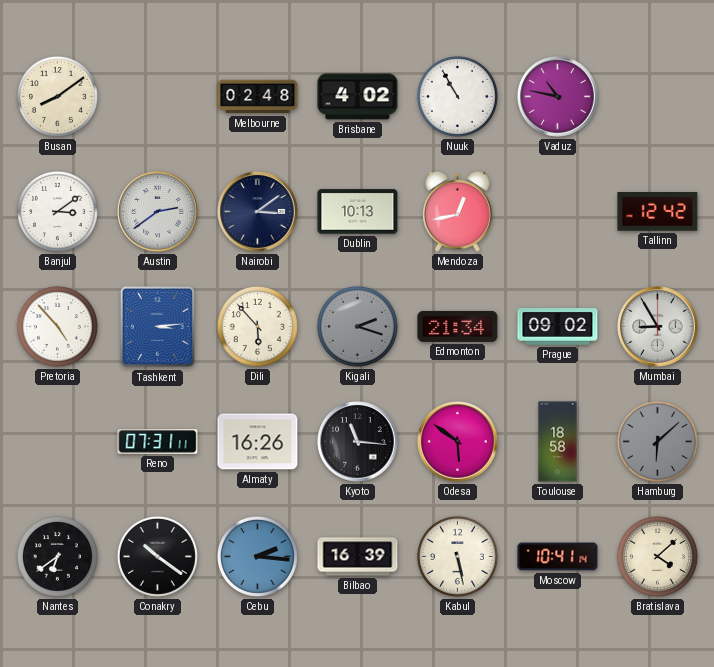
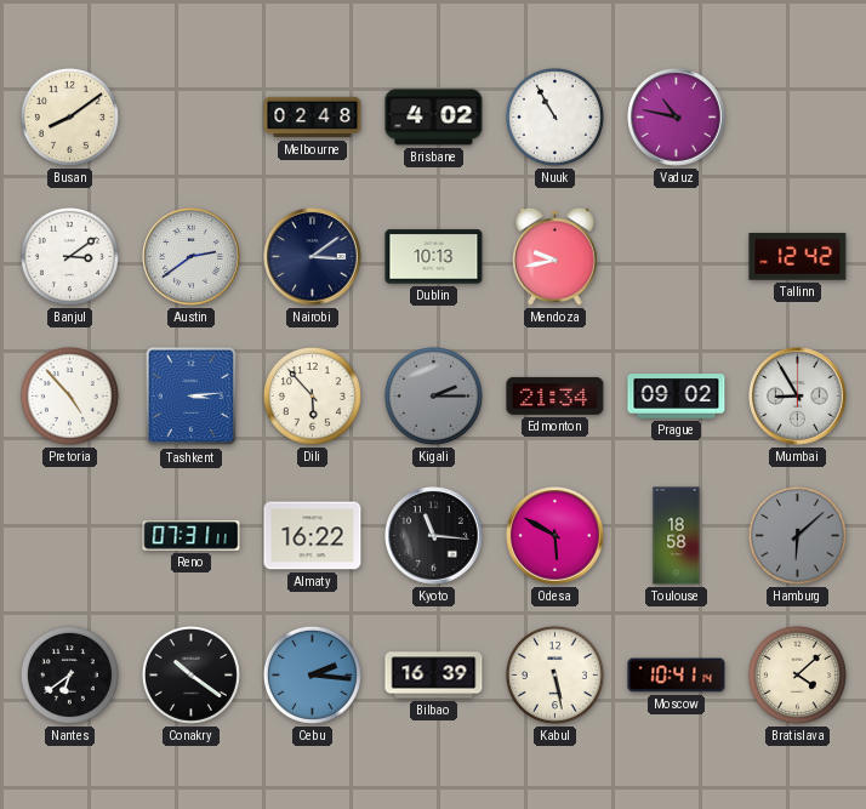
Mendoza: 12:43 -> 9:43
Kigali: 2:18 -> 2:15
Almaty: 16:26 -> 16:22
Odesa: 5:51 -> 5:50
